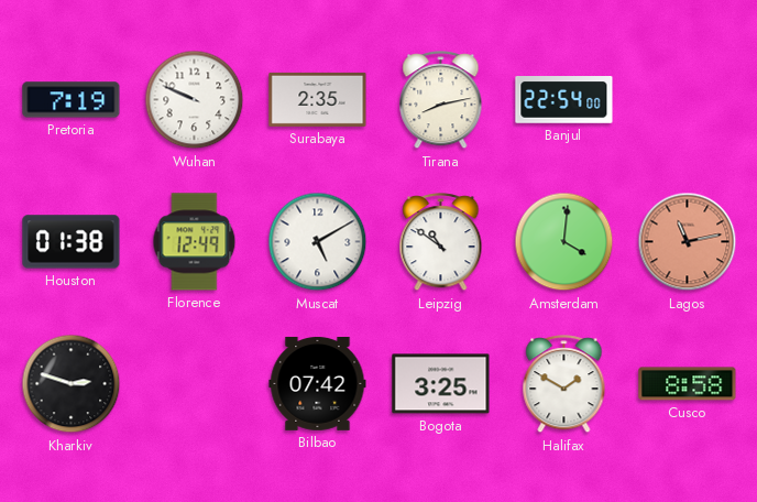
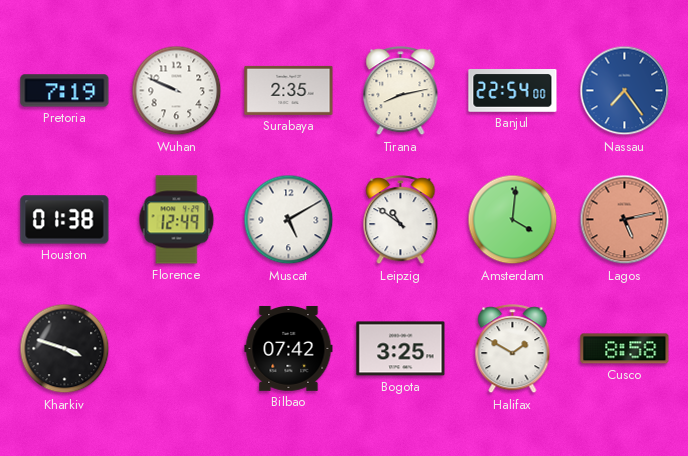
Nassau: none -> 7:24
Lagos: 11:13 -> 5:13
Kharkiv: 2:48 -> 3:48
